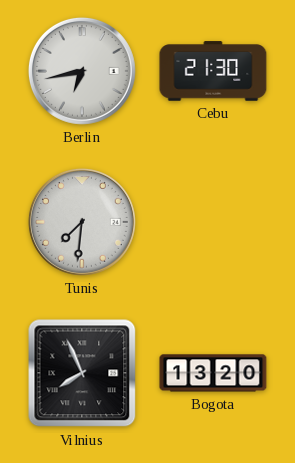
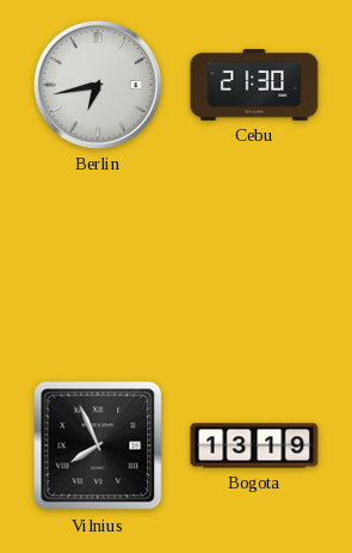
Tunis: 7:31 -> none
Bogota: 13:20 -> 13:19
